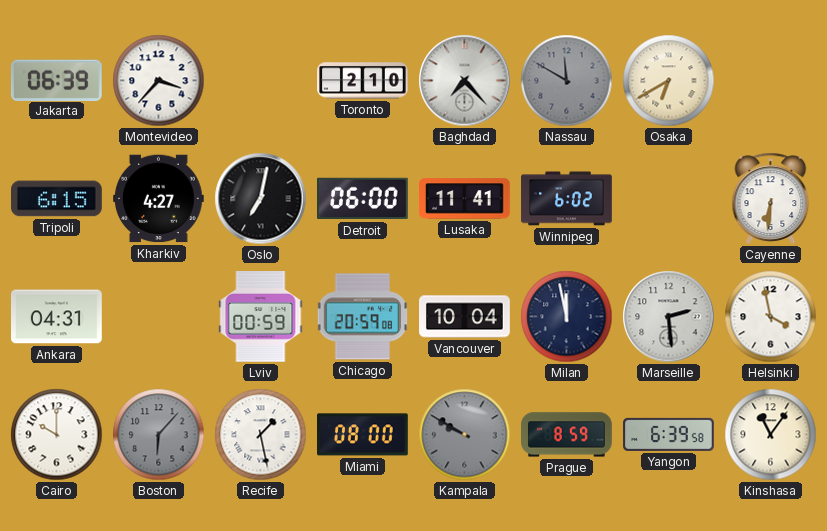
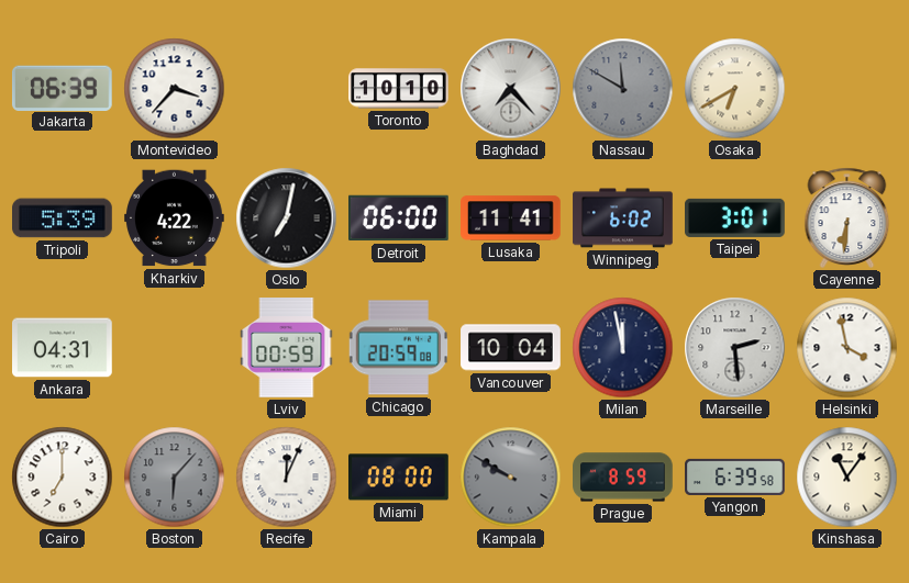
Toronto: 2:10 -> 10:10
Tripoli: 6:15 -> 5:39
Kharkiv: 4:27 -> 4:22
Taipei: none -> 3:01
Cairo: 10:00 -> 7:00
Recife: 1:28 -> 12:04
